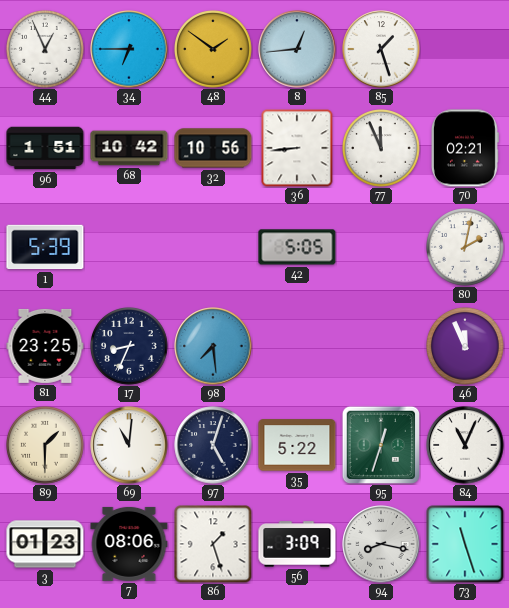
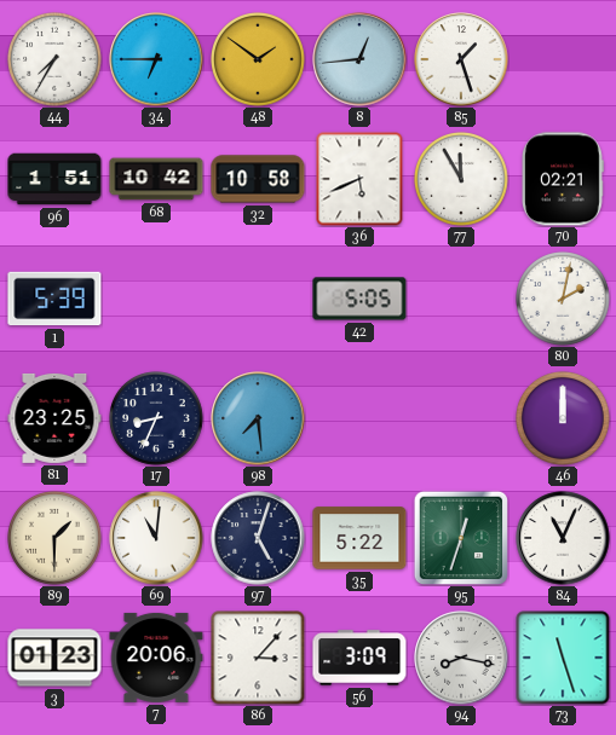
44: 12:56 -> 7:35
32: 10:56 -> 10:58
36: 8:44 -> 5:41
77: 11:56 -> 11:55
46: 11:56 -> 12:00
7: 08:06 -> 20:06
86: 1:27 -> 3:07
